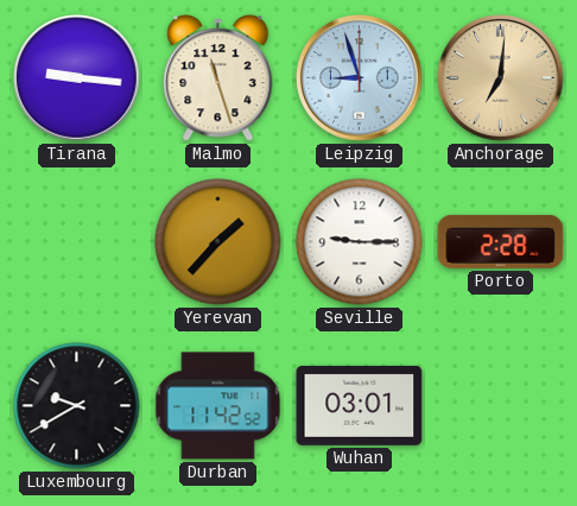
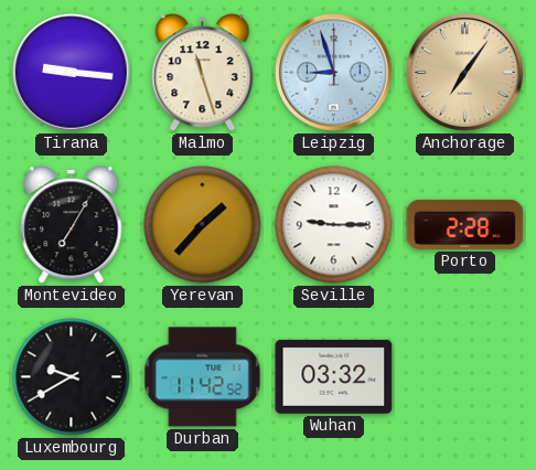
Anchorage: 7:01 -> 7:06
Montevideo: none -> 7:05
Wuhan: 03:01 -> 03:32
